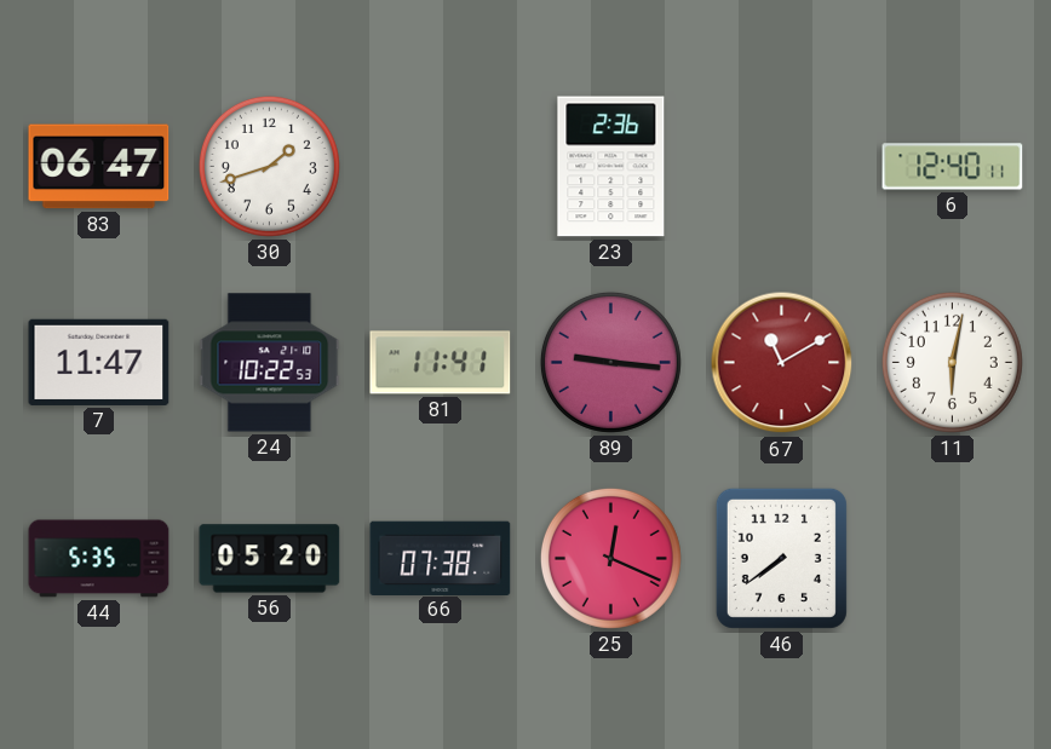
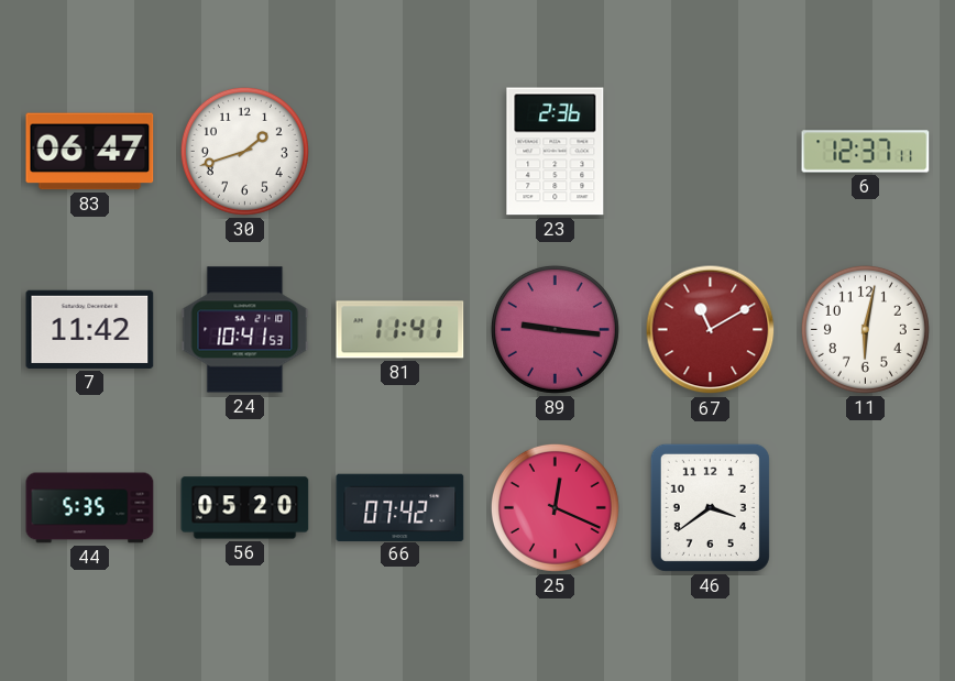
6: 12:40 -> 12:37
7: 11:47 -> 11:42
24: 10:22 -> 10:41
66: 07:38 -> 07:42
46: 7:39 -> 3:39
